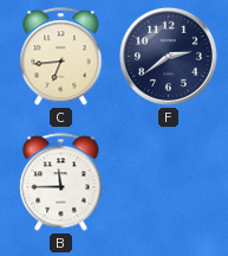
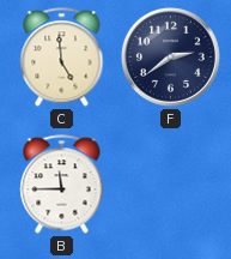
C: 6:44 -> 4:59
